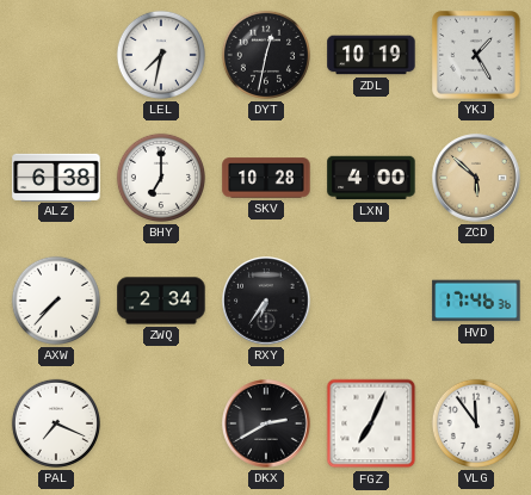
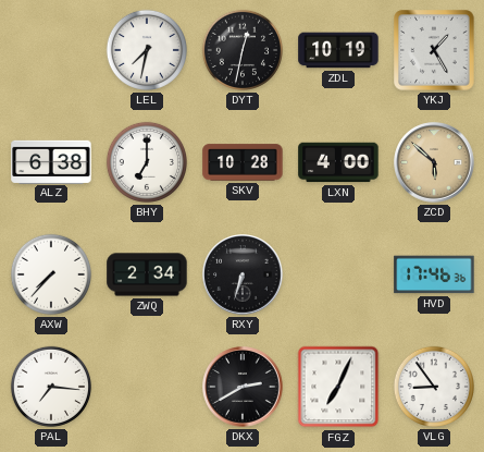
RXY: 6:36 -> 6:33
PAL: 7:19 -> 7:16
VLG: 11:54 -> 8:54
